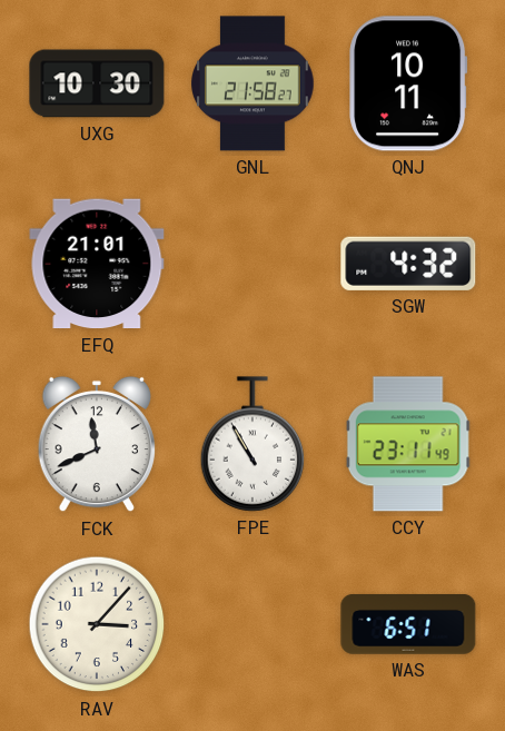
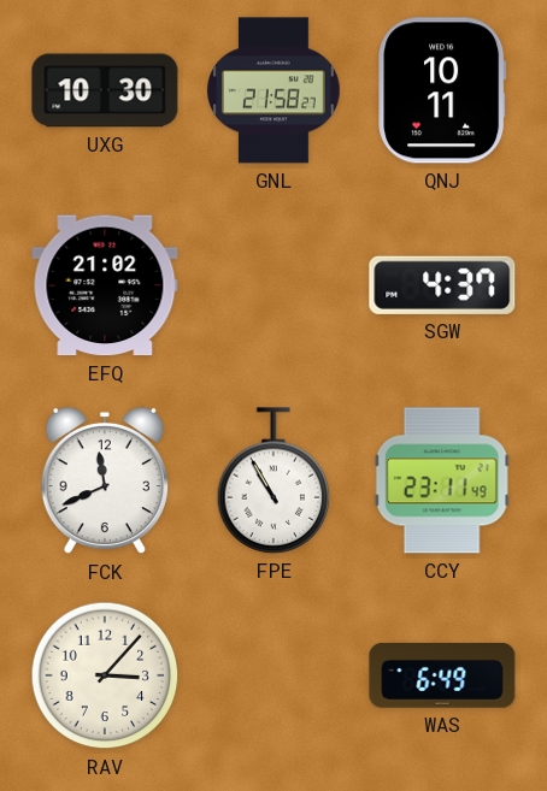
EFQ: 21:01 -> 21:02
SGW: 4:32 -> 4:37
WAS: 6:51 -> 6:49
